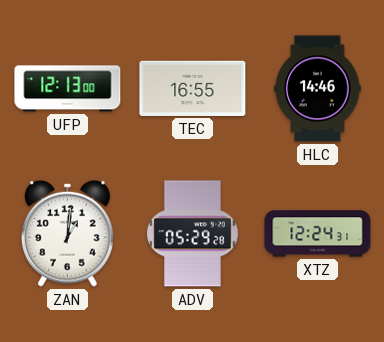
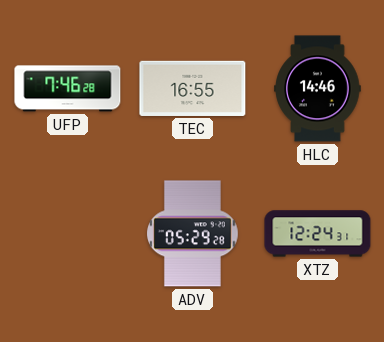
UFP: 12:13 -> 7:46
ZAN: 1:01 -> none
